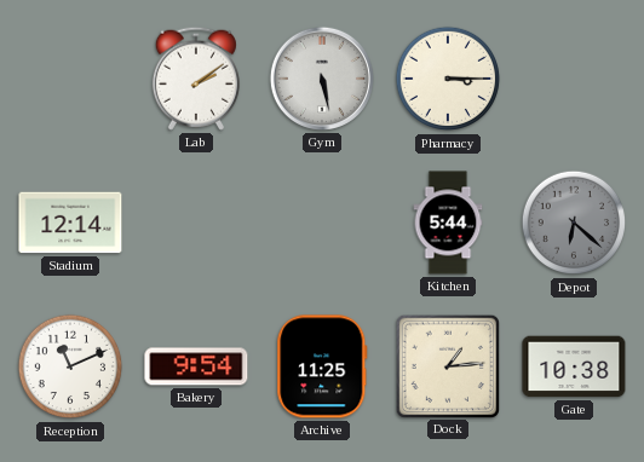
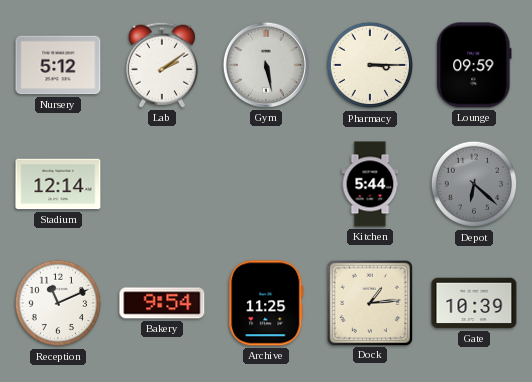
Nursery: none -> 5:12
Lounge: none -> 09:59
Gate: 10:38 -> 10:39
